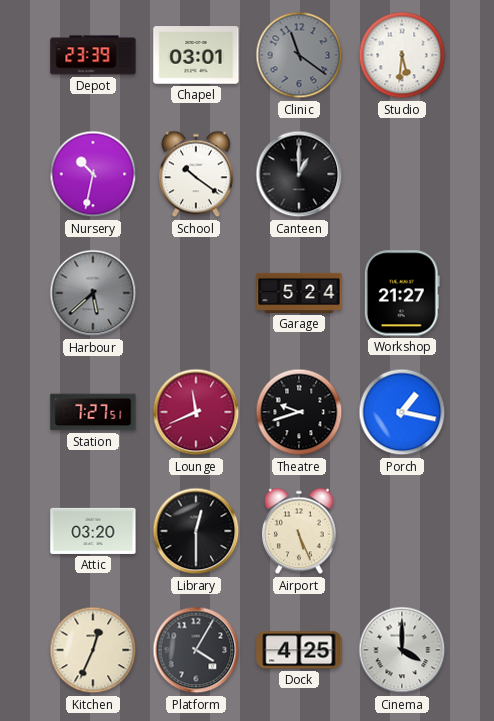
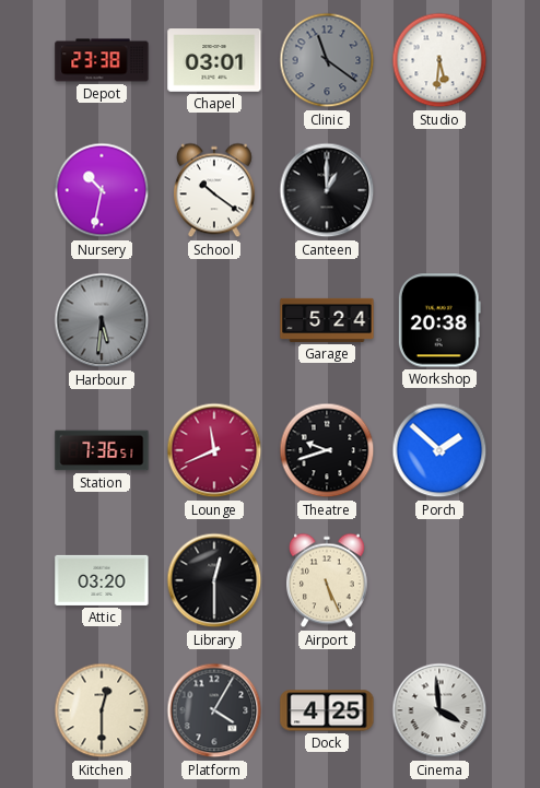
Depot: 23:39 -> 23:38
Harbour: 5:38 -> 5:31
Workshop: 21:27 -> 20:38
Station: 7:27 -> 7:36
Porch: 1:17 -> 1:52
Kitchen: 12:34 -> 12:30
Cinema: 4:00 -> 3:59
